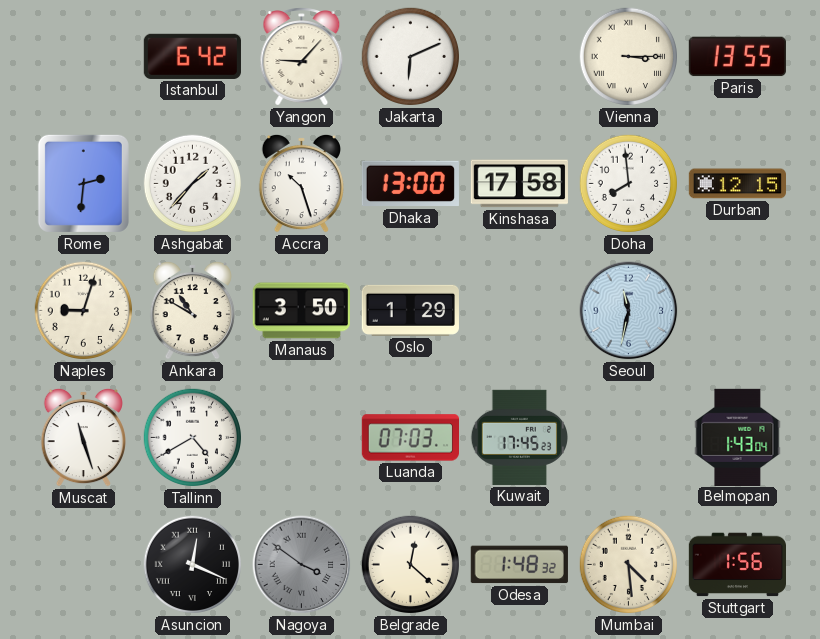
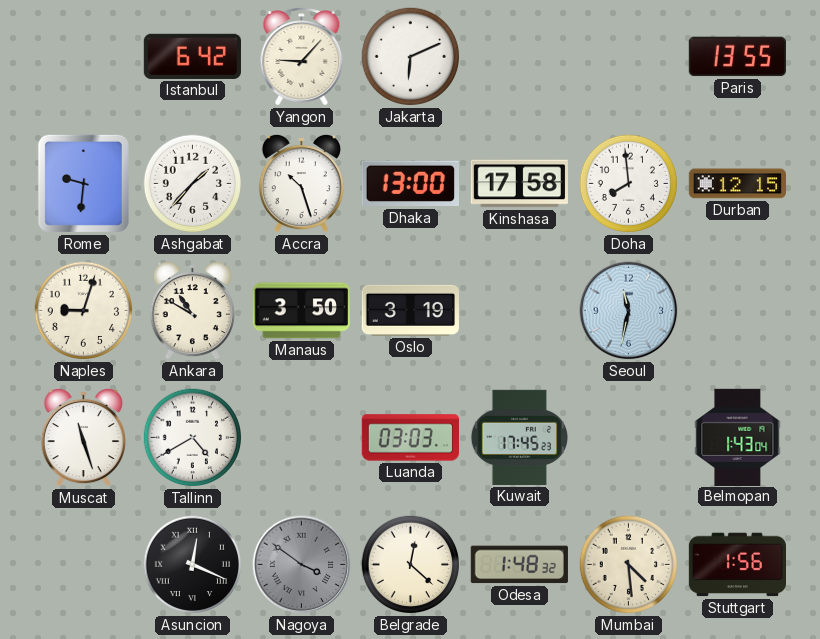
Vienna: 3:15 -> none
Rome: 2:31 -> 9:31
Oslo: 1:29 -> 3:19
Luanda: 07:03 -> 03:03
